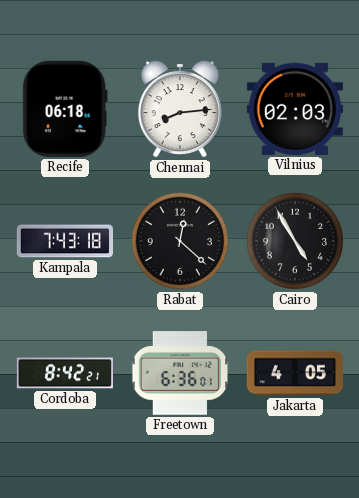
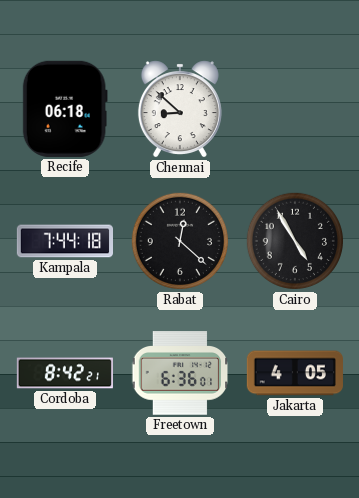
Chennai: 8:14 -> 8:52
Vilnius: 02:03 -> none
Kampala: 7:43 -> 7:44
